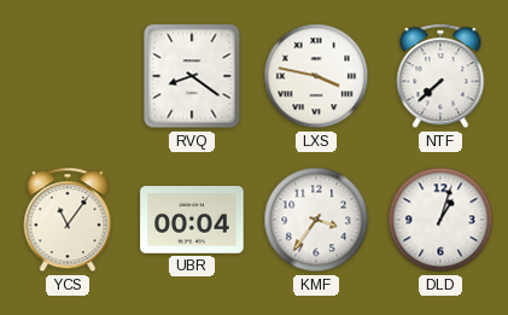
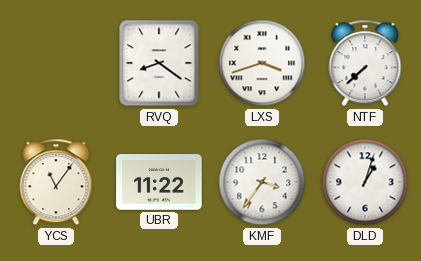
LXS: 3:47 -> 3:42
UBR: 00:04 -> 11:22
